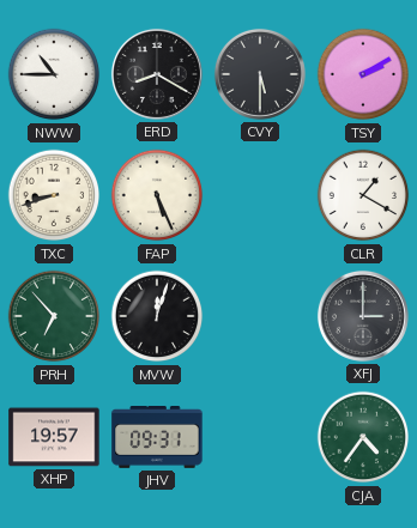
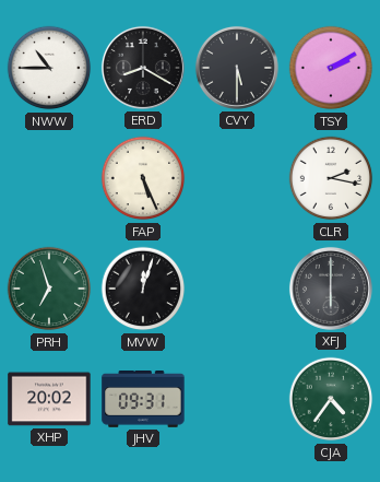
TXC: 8:42 -> none
CLR: 1:20 -> 2:17
PRH: 6:53 -> 6:57
XFJ: 3:00 -> 6:00
XHP: 19:57 -> 20:02
